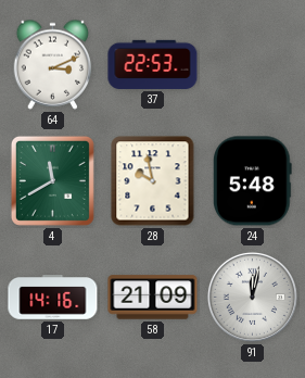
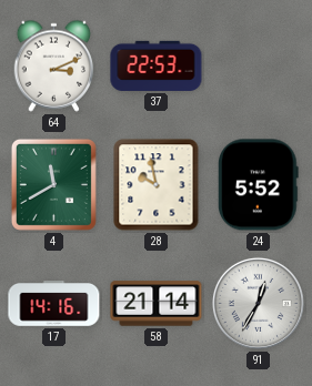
24: 5:48 -> 5:52
58: 21:09 -> 21:14
91: 12:02 -> 12:35
